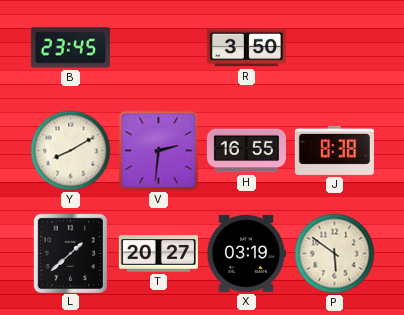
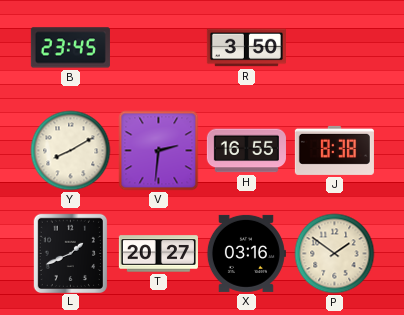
L: 1:38 -> 1:41
X: 03:19 -> 03:16
P: 5:51 -> 1:51
